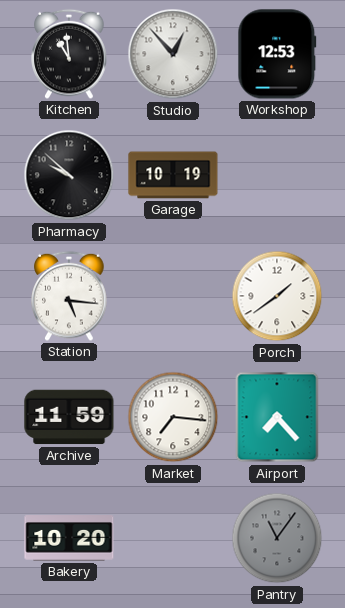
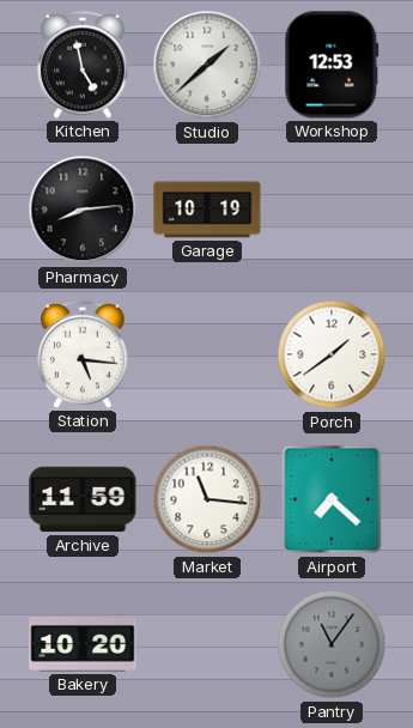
Kitchen: 10:59 -> 4:58
Studio: 12:53 -> 1:38
Pharmacy: 9:52 -> 8:14
Market: 7:16 -> 11:16
Airport: 7:23 -> 7:22
